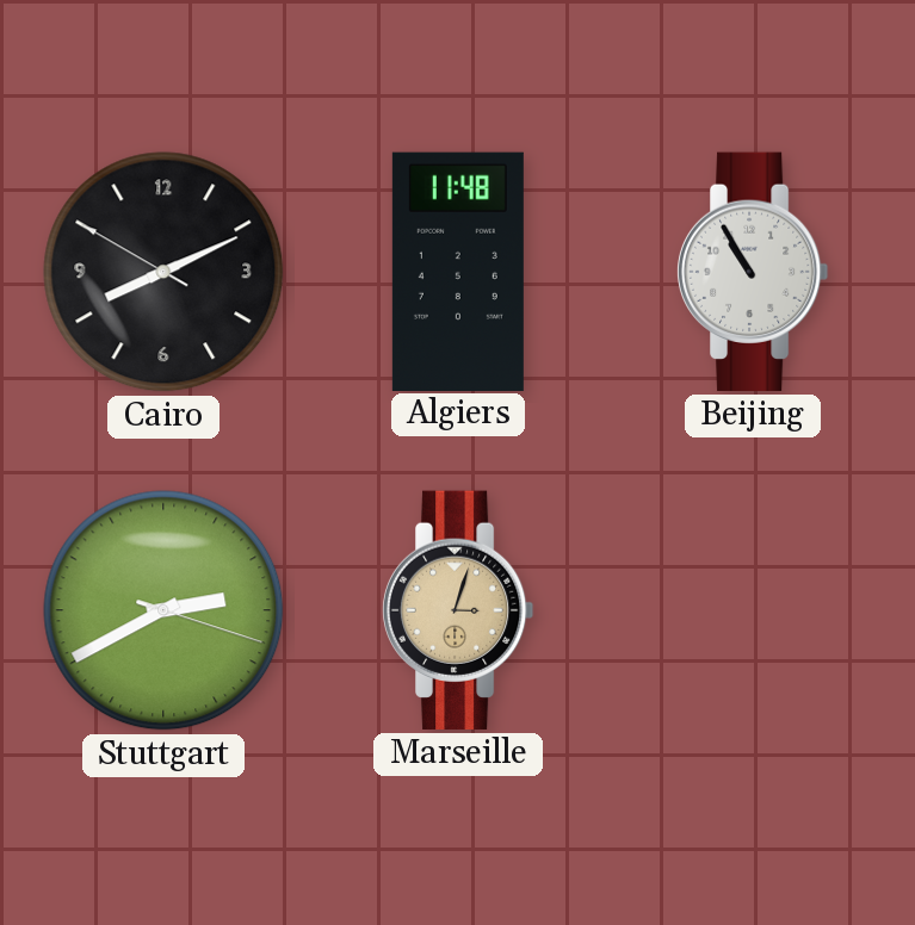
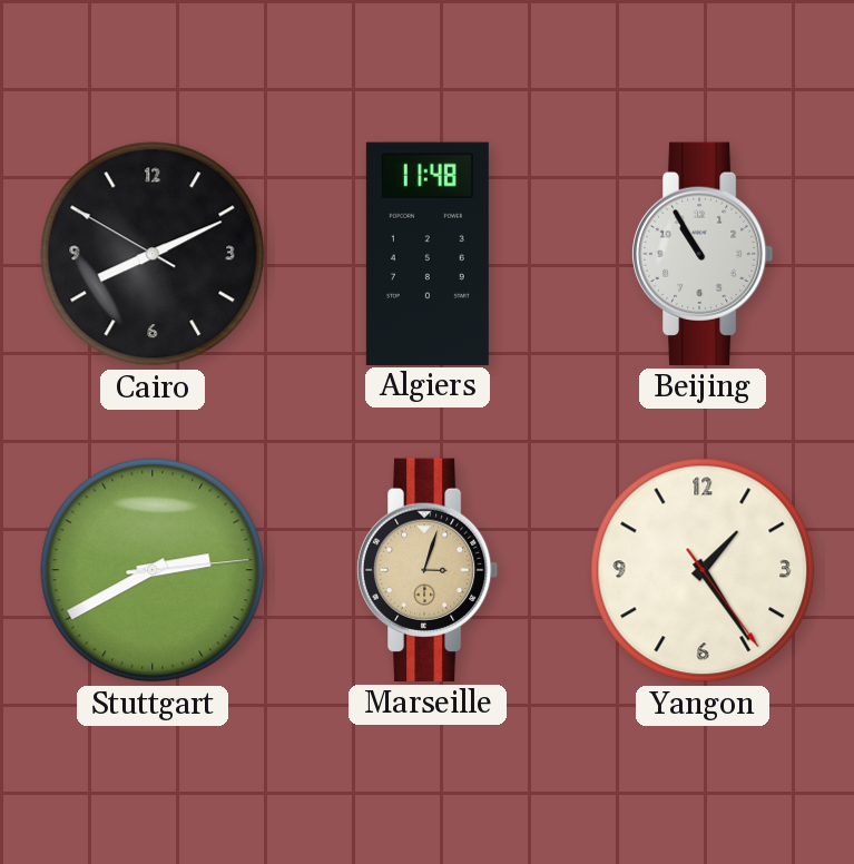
Stuttgart: 2:40:18 -> 2:40:14
Yangon: none -> 1:24
